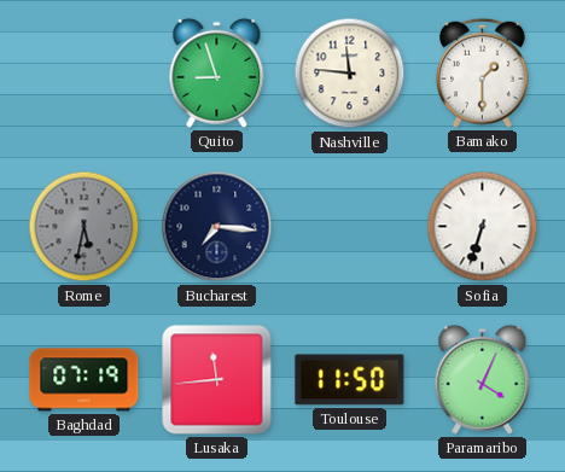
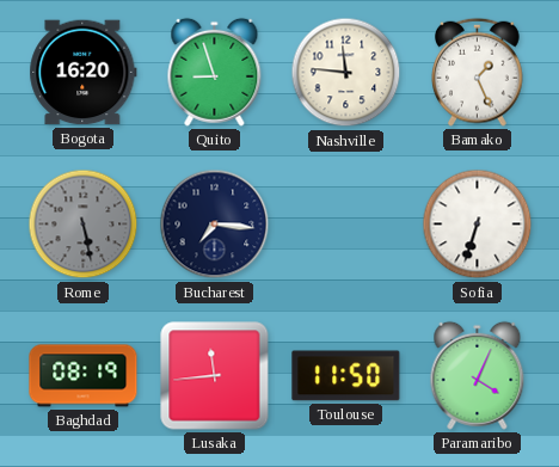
Bogota: none -> 16:20
Bamako: 1:30 -> 1:26
Rome: 5:32 -> 5:28
Baghdad: 07:19 -> 08:19
